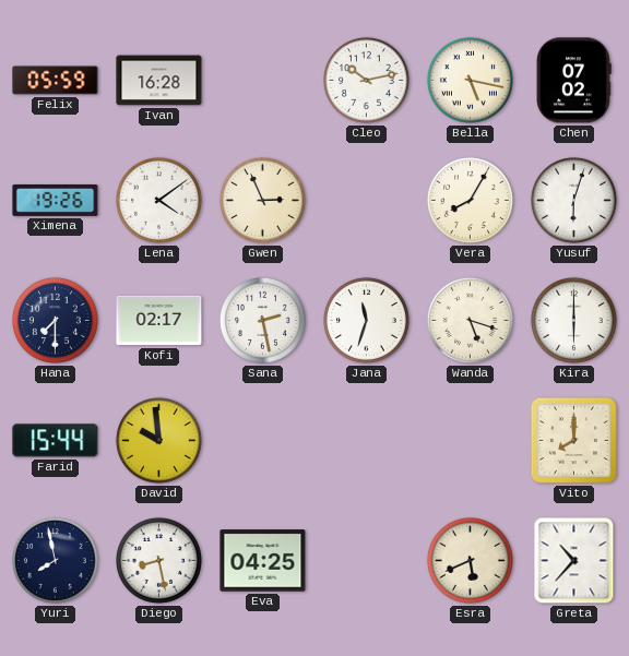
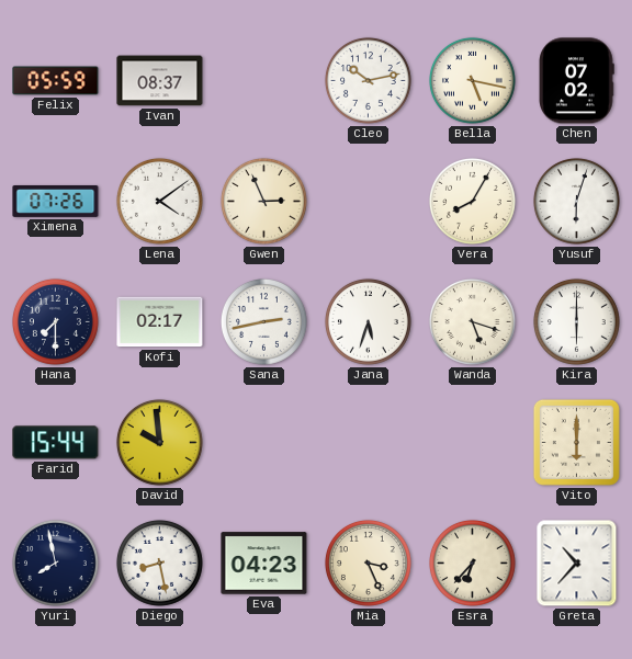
Ivan: 16:28 -> 08:37
Ximena: 19:26 -> 07:26
Sana: 2:28 -> 2:43
Jana: 11:33 -> 5:33
Vito: 8:00 -> 6:00
Eva: 04:25 -> 04:23
Mia: none -> 3:26
Esra: 5:41 -> 6:37
